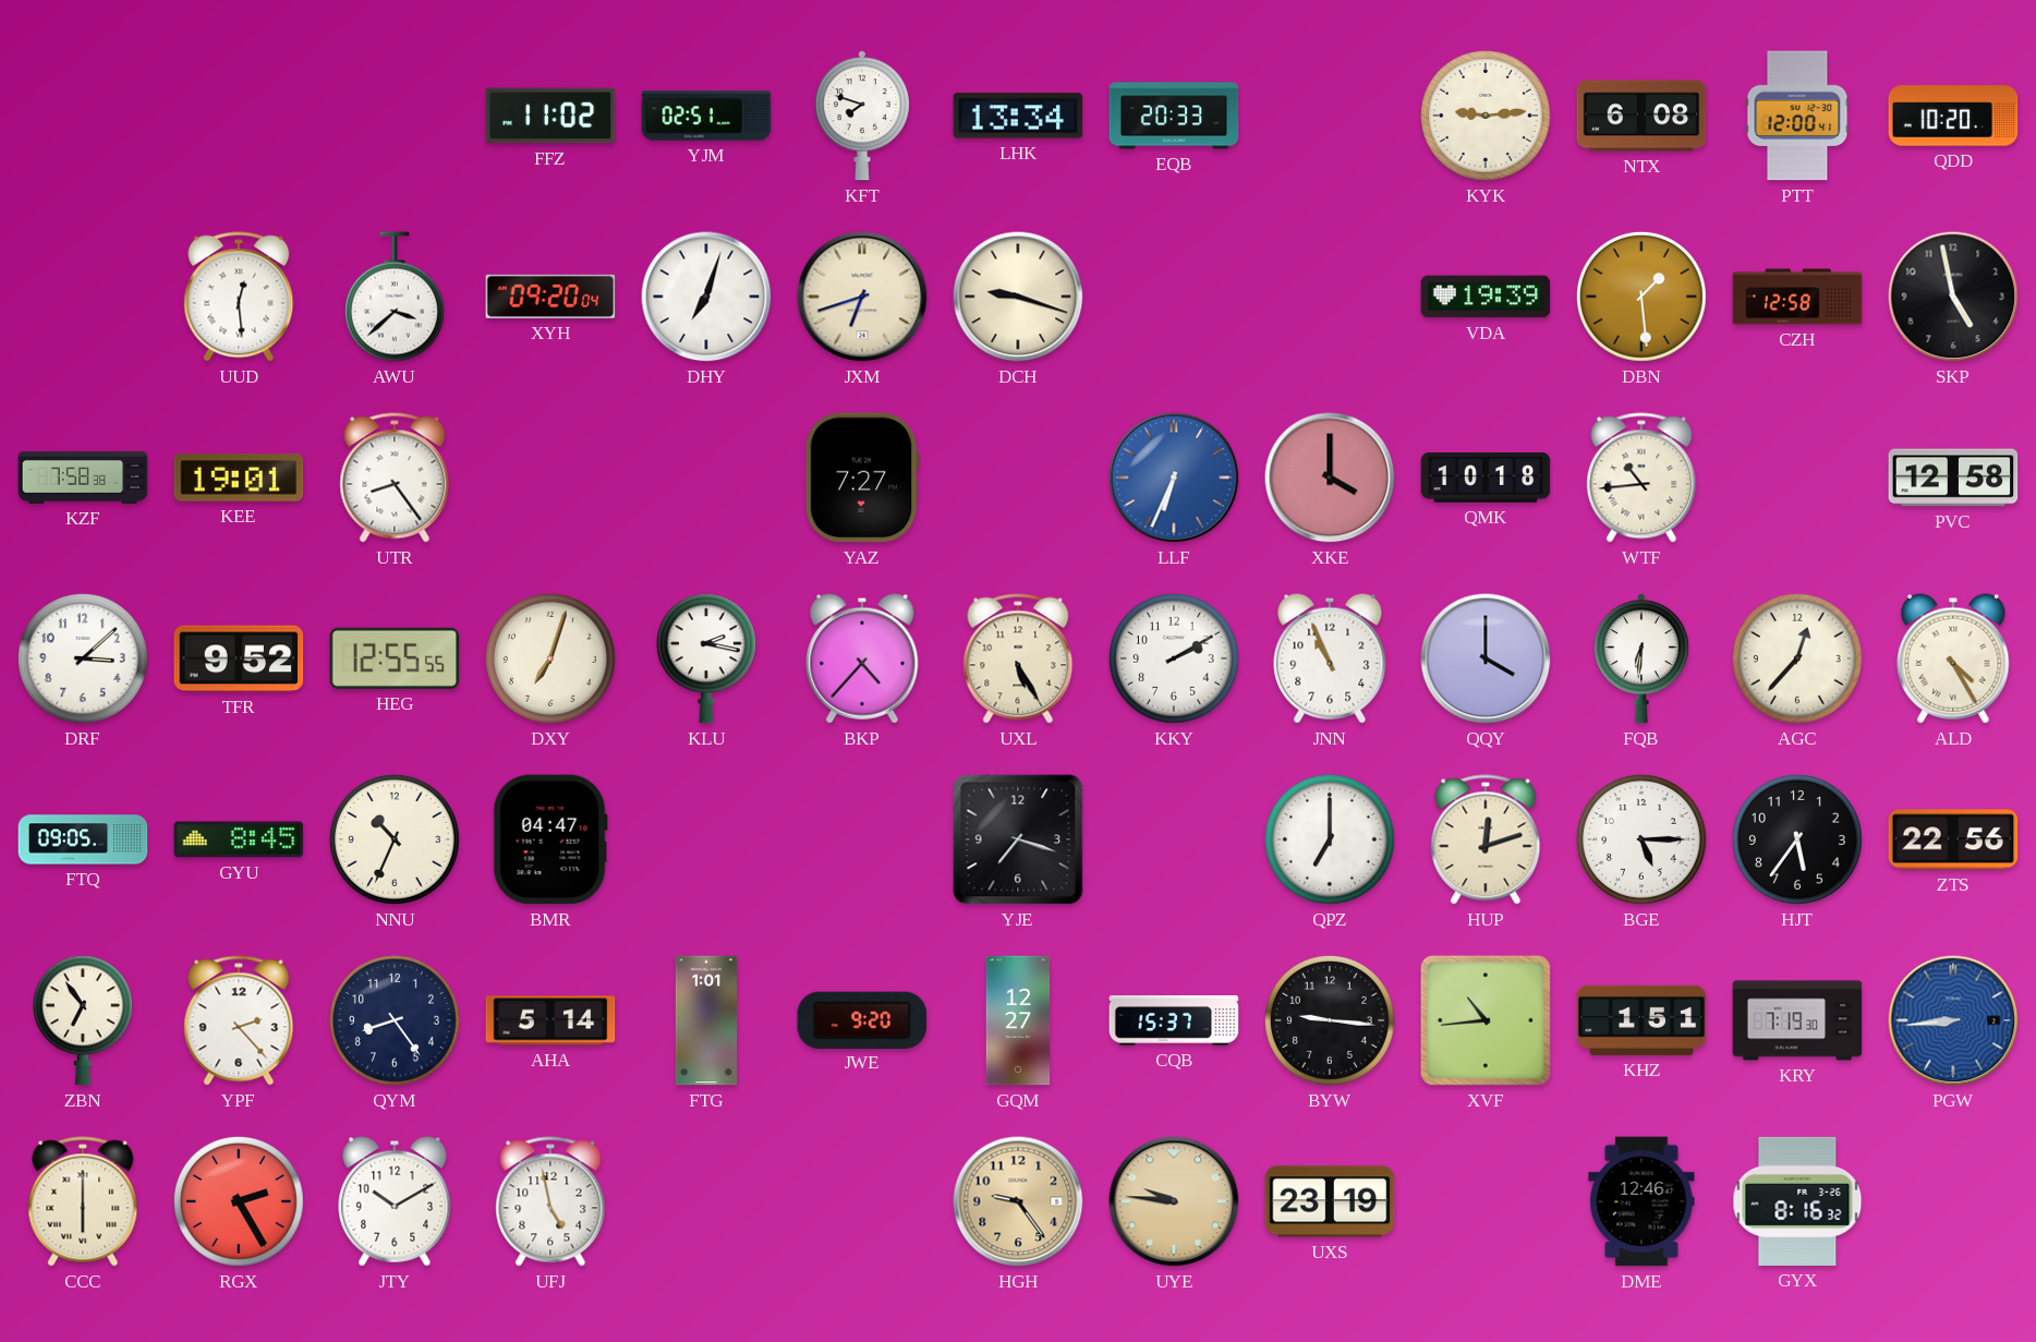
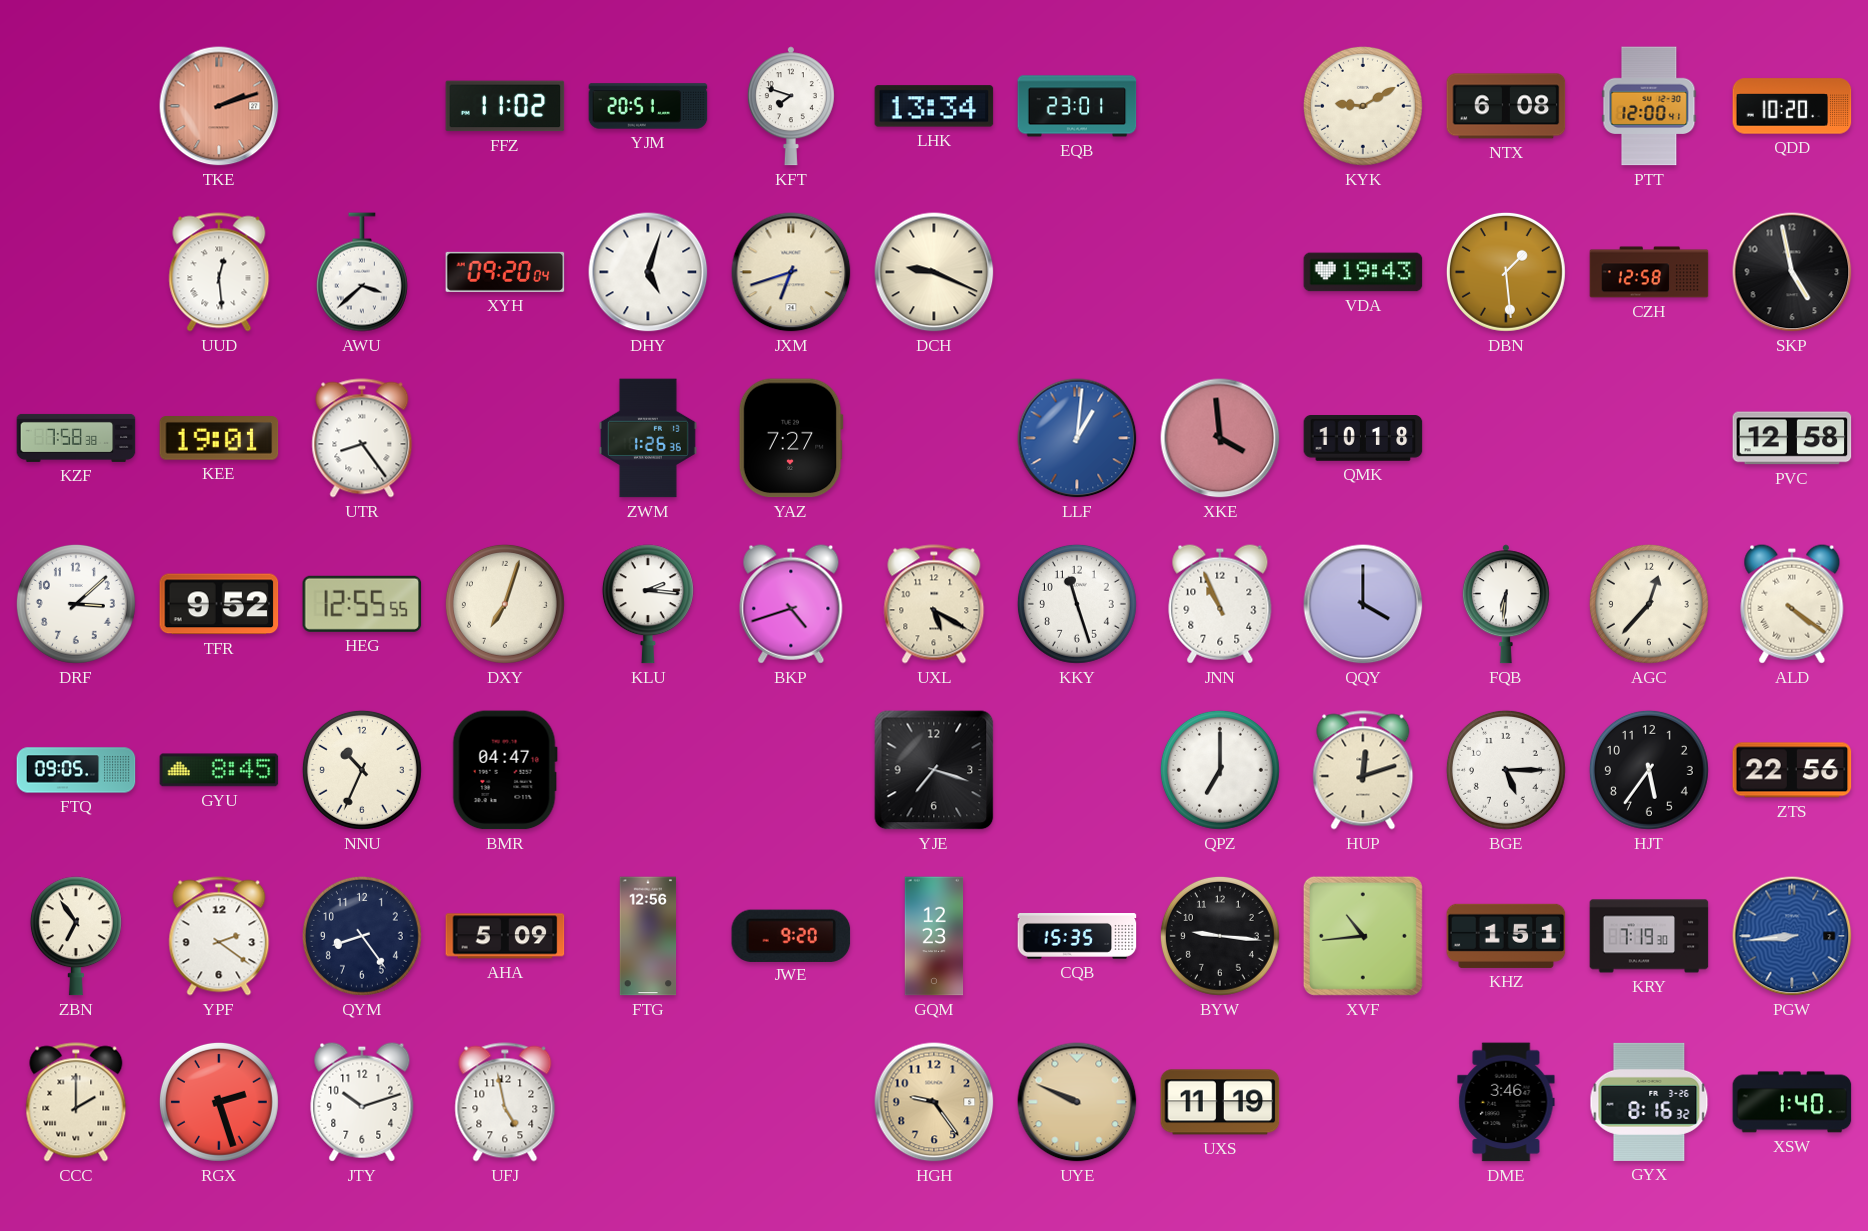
TKE: none -> 2:12
YJM: 02:51 -> 20:51
EQB: 20:33 -> 23:01
KYK: 9:14 -> 9:10
DHY: 7:03 -> 5:03
DCH: 9:18 -> 9:19
VDA: 19:39 -> 19:43
ZWM: none -> 1:26
LLF: 6:34 -> 1:01
XKE: 4:00 -> 3:59
WTF: 10:44 -> none
KLU: 2:17 -> 2:16
BKP: 4:37 -> 4:42
UXL: 5:25 -> 5:20
KKY: 2:10 -> 11:27
ALD: 4:25 -> 4:21
YPF: 2:23 -> 2:21
AHA: 5:14 -> 5:09
FTG: 1:01 -> 12:56
GQM: 12:27 -> 12:23
CQB: 15:37 -> 15:35
CCC: 6:00 -> 2:00
RGX: 2:25 -> 2:27
JTY: 10:10 -> 10:12
UYE: 9:46 -> 9:49
UXS: 23:19 -> 11:19
DME: 12:46 -> 3:46
XSW: none -> 1:40
